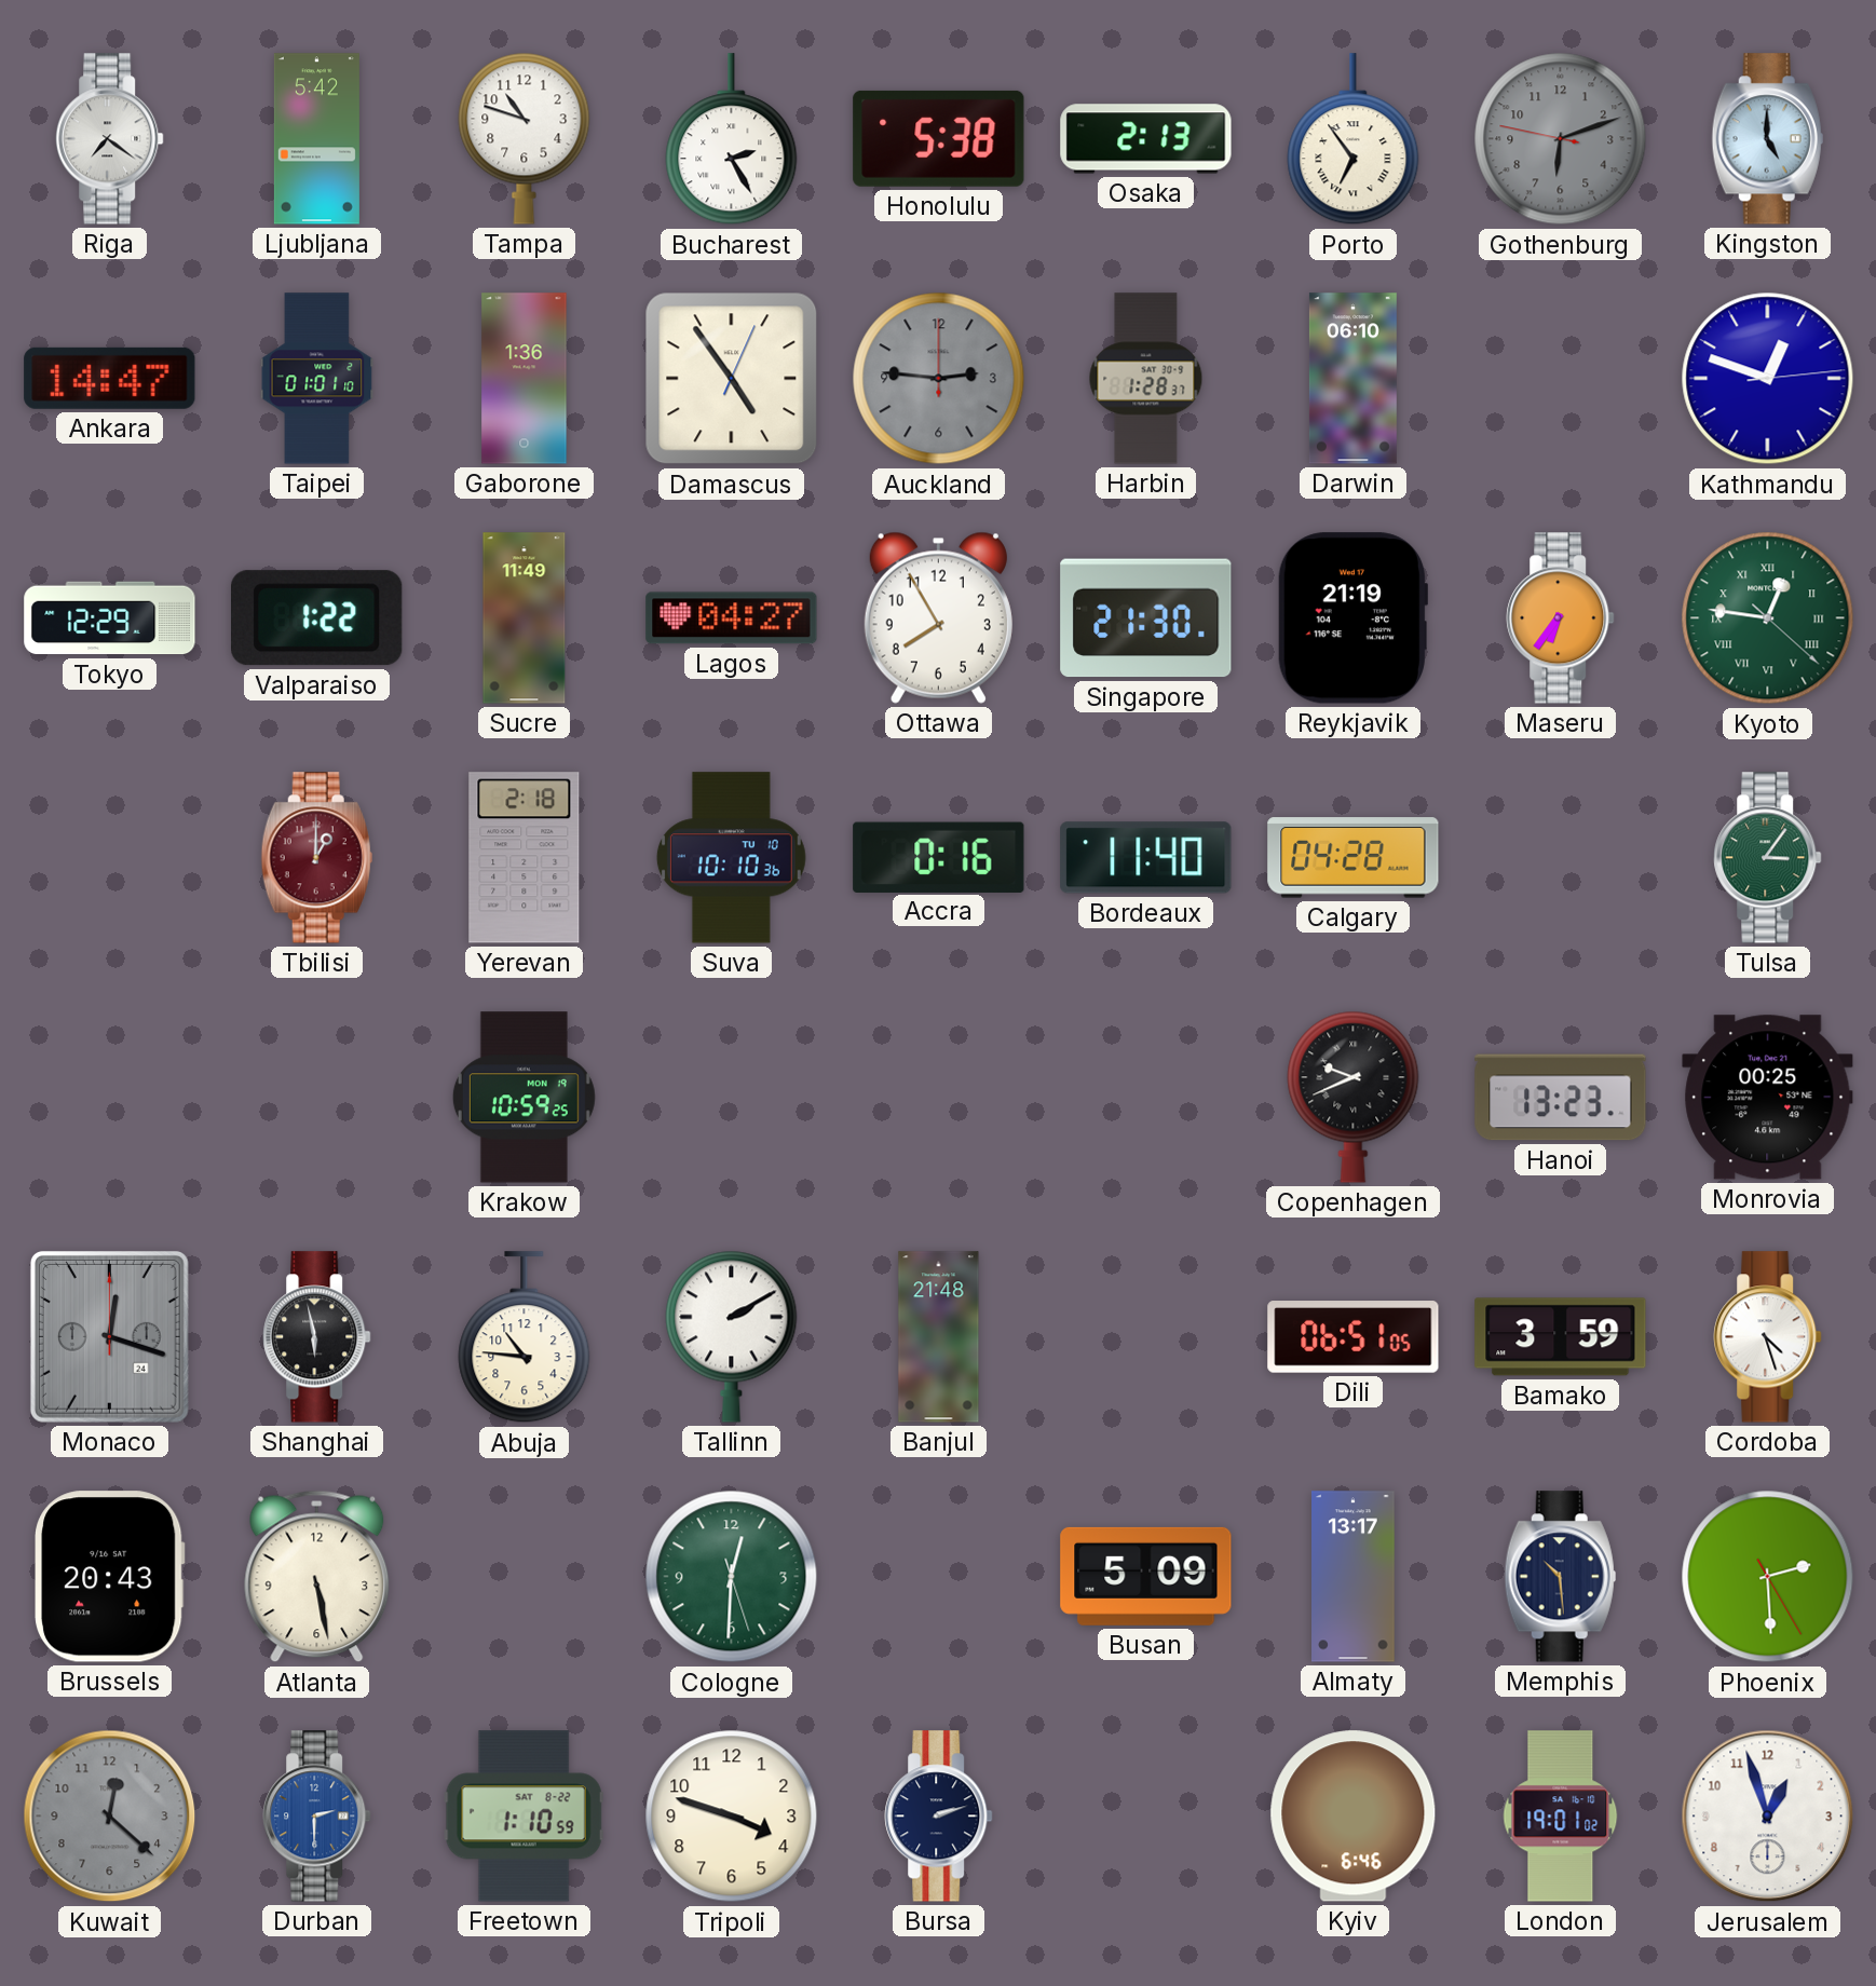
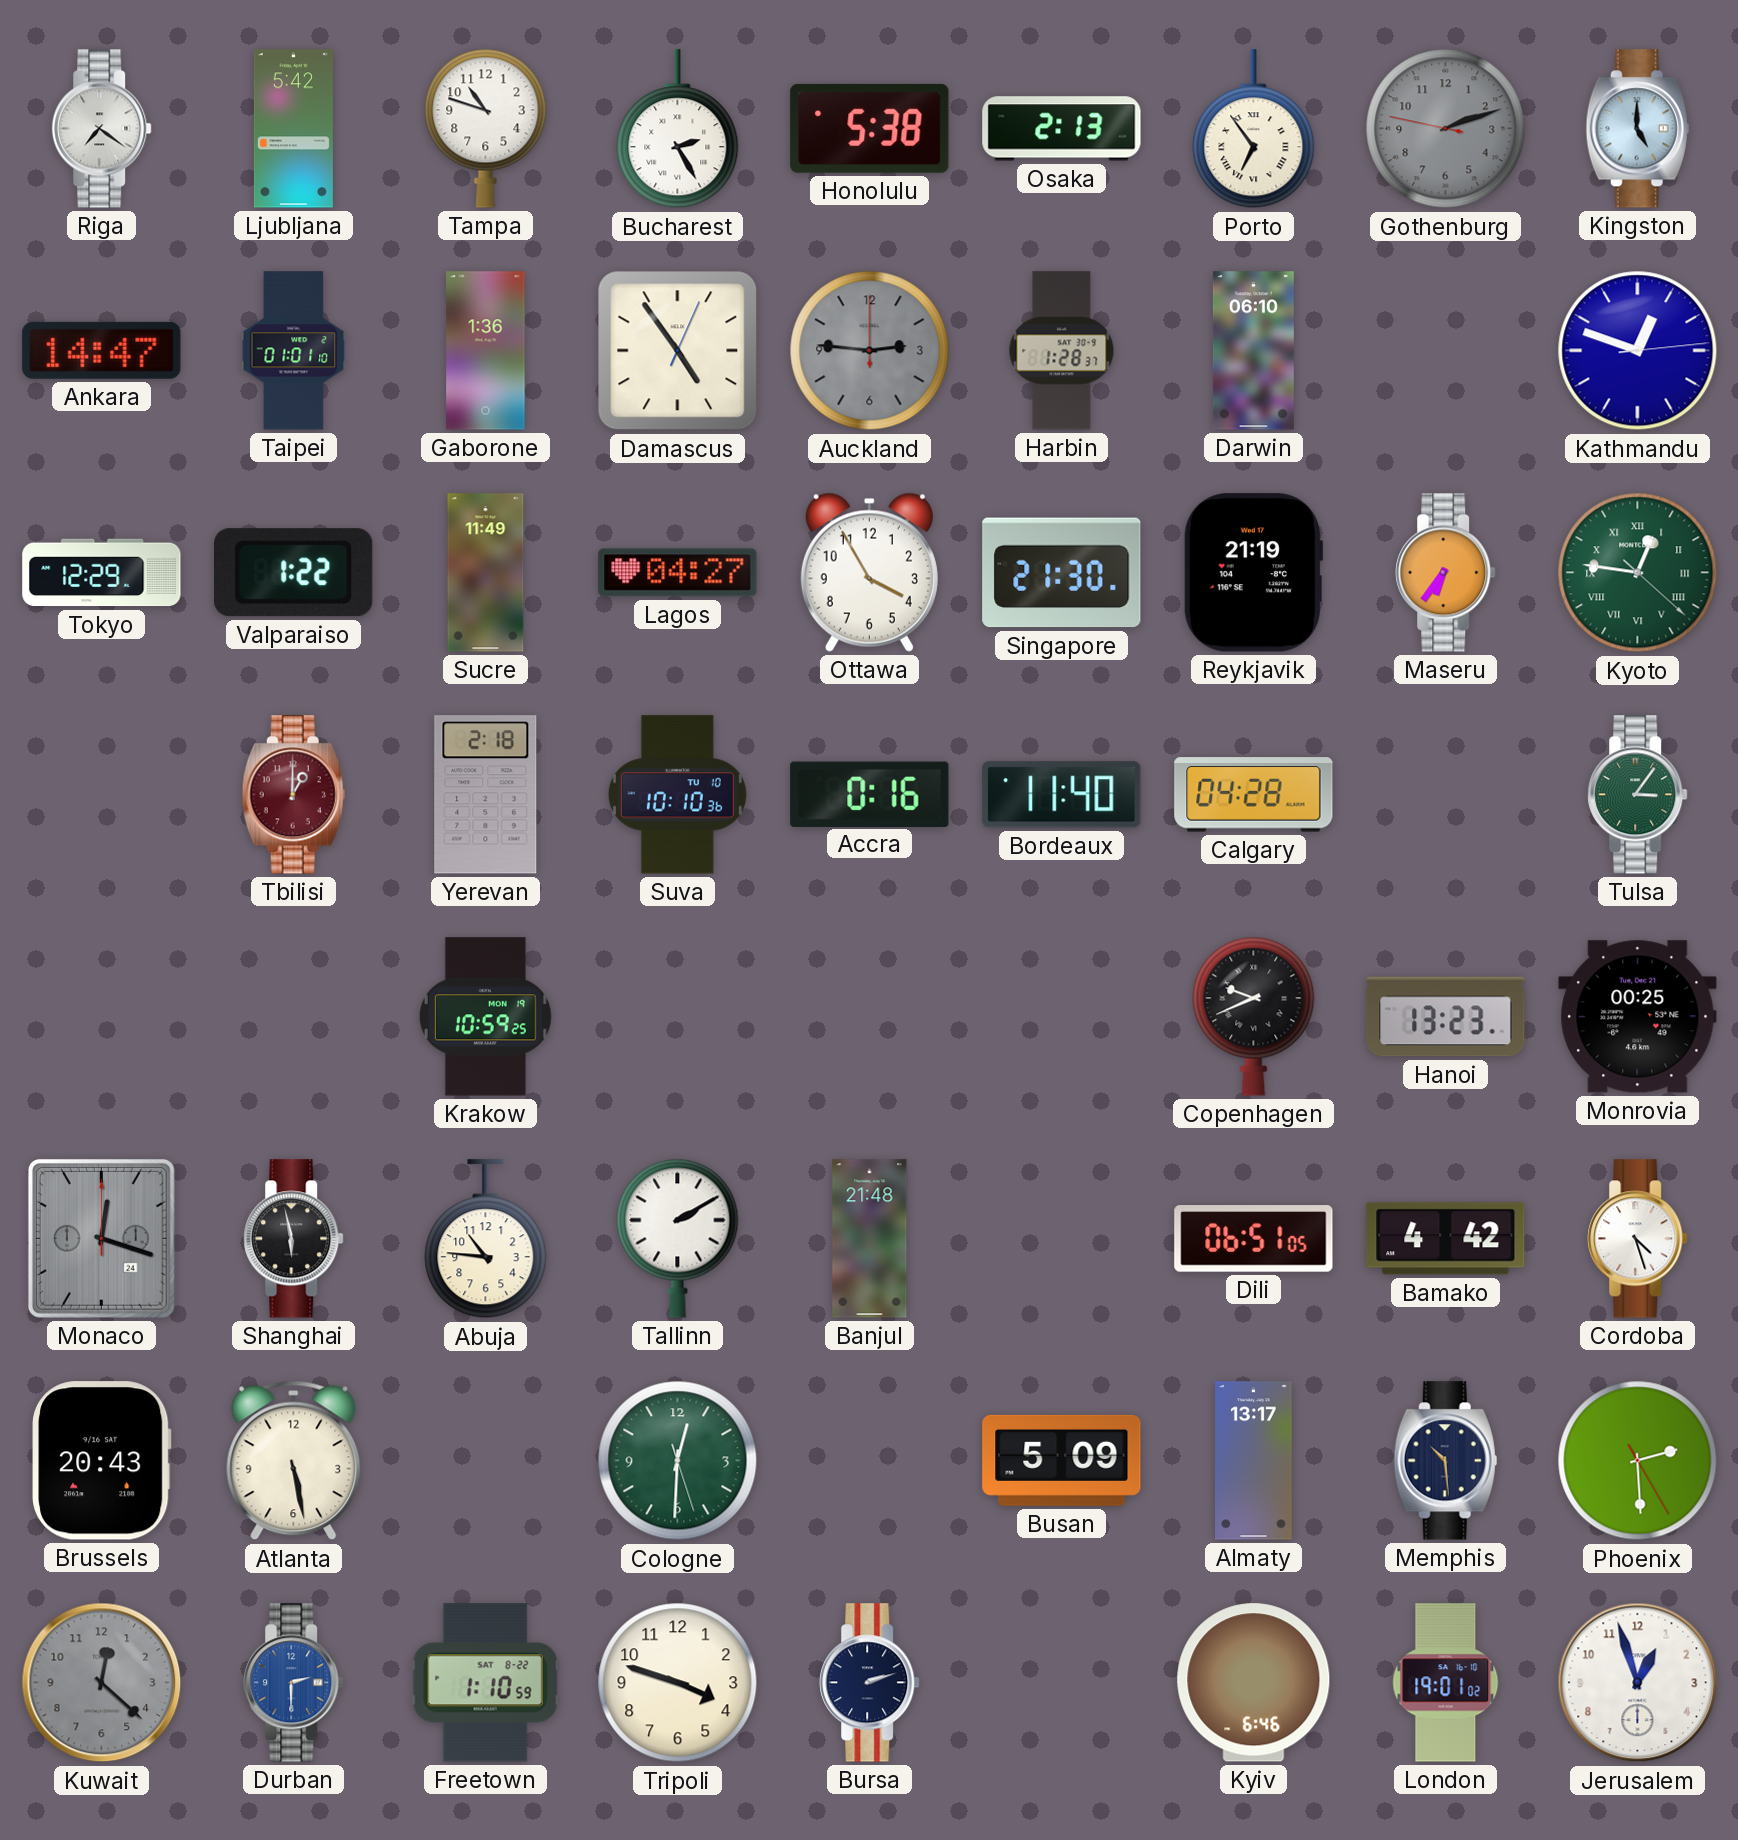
Gothenburg: 6:11 -> 2:11
Ottawa: 7:55 -> 3:55
Bamako: 3:59 -> 4:42
